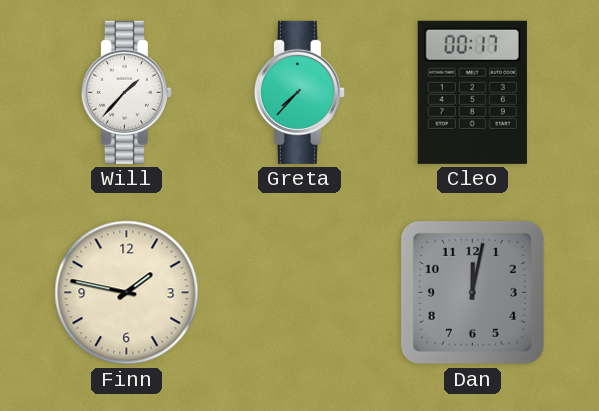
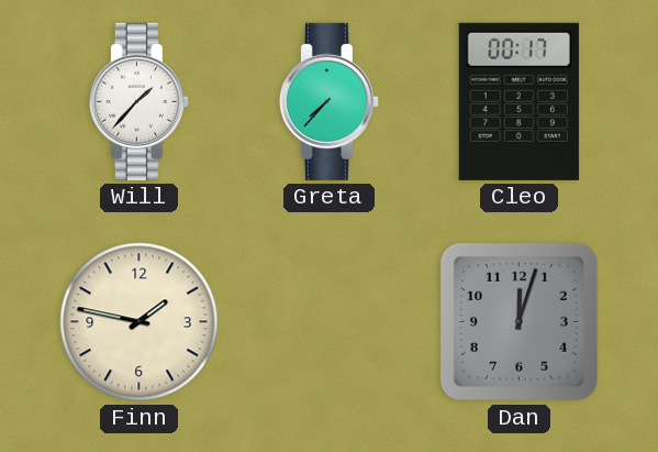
Dan: 12:02 -> 12:03
